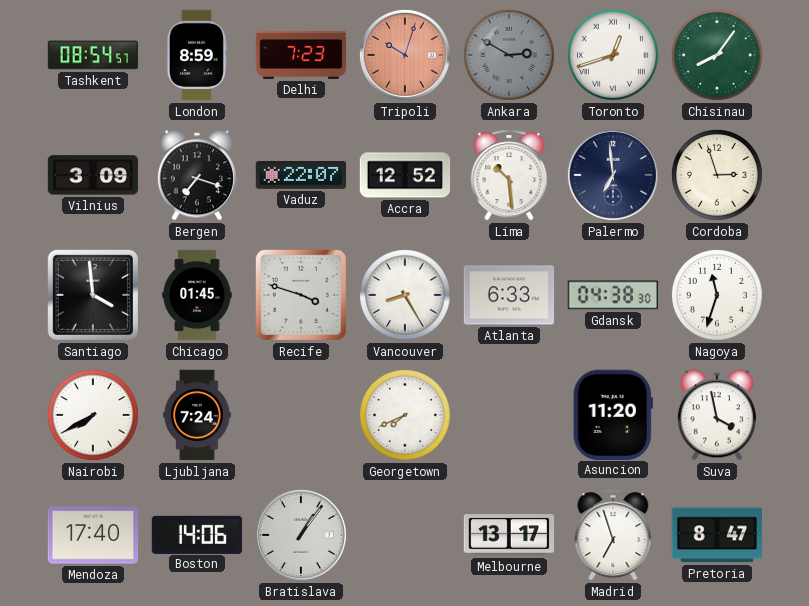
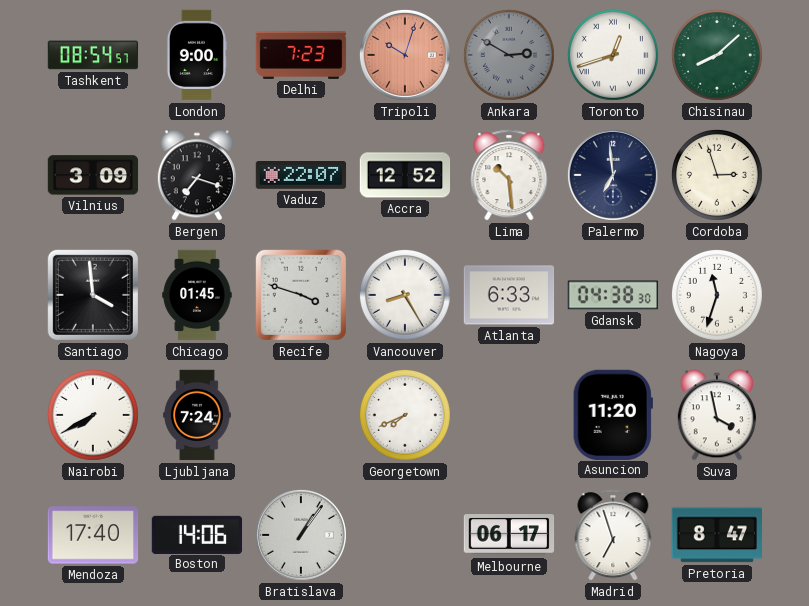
London: 8:59 -> 9:00
Chisinau: 8:06 -> 8:08
Melbourne: 13:17 -> 06:17
